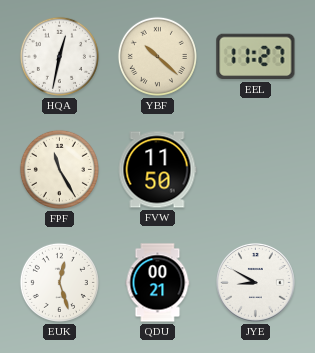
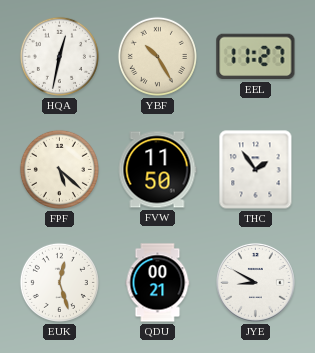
YBF: 10:22 -> 10:25
FPF: 11:25 -> 5:22
THC: none -> 1:54
